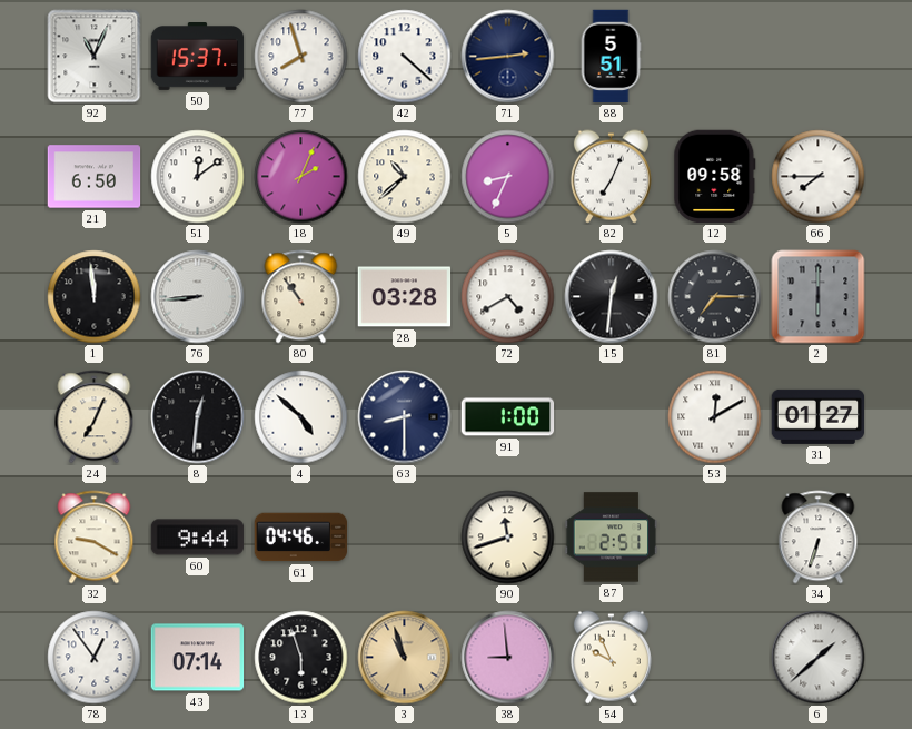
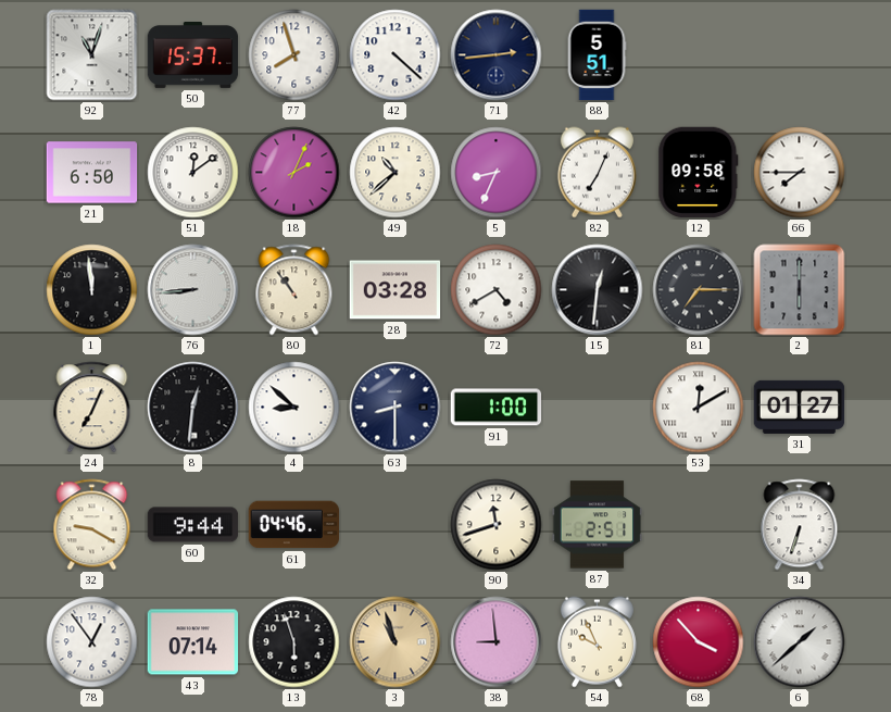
92: 11:04 -> 11:03
4: 4:52 -> 8:52
68: none -> 3:53
